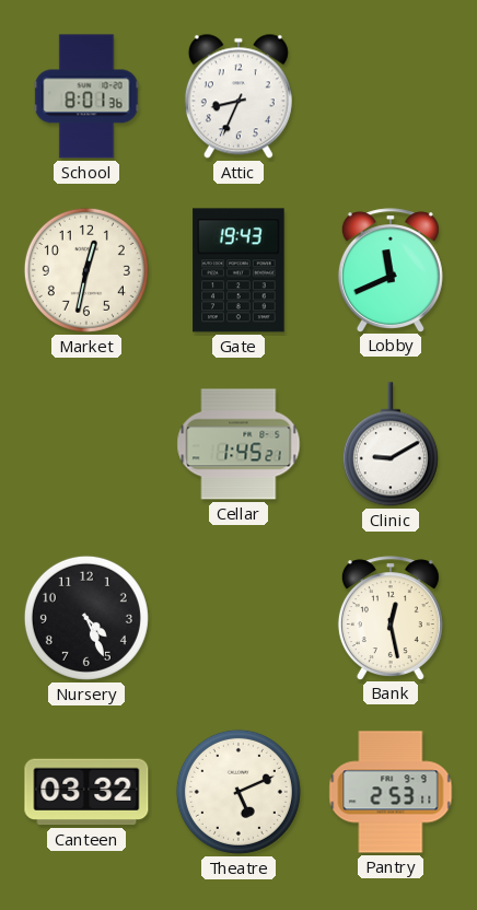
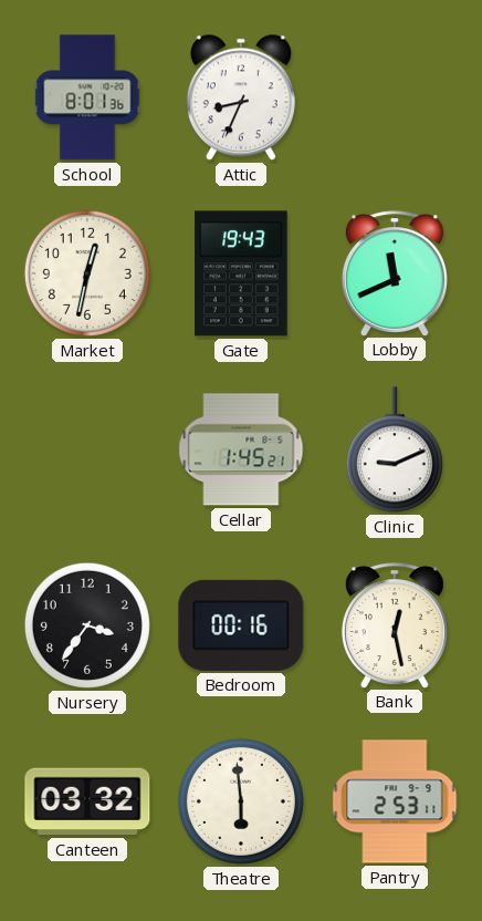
Clinic: 9:10 -> 9:11
Nursery: 4:26 -> 3:36
Bedroom: none -> 00:16
Theatre: 5:11 -> 5:59
